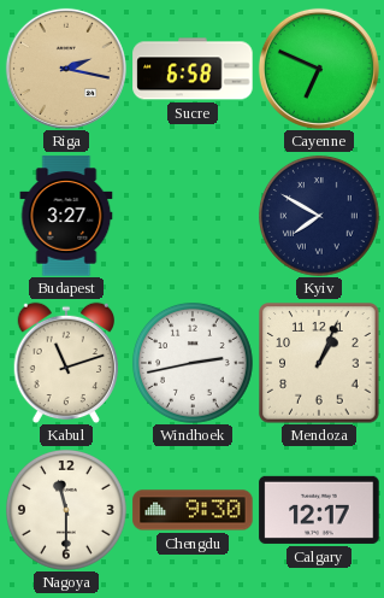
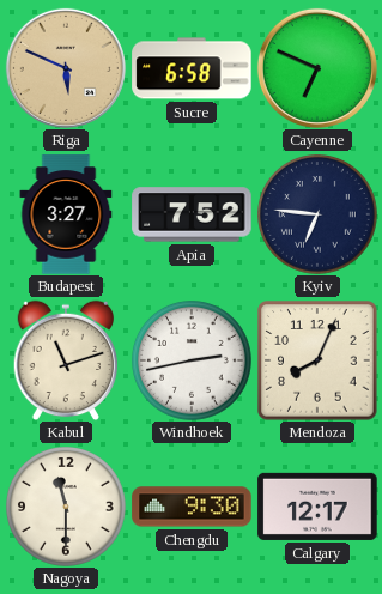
Riga: 2:17 -> 5:49
Apia: none -> 7:52
Kyiv: 7:50 -> 6:46
Mendoza: 1:04 -> 8:04
